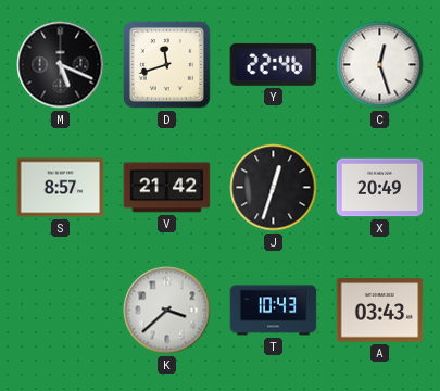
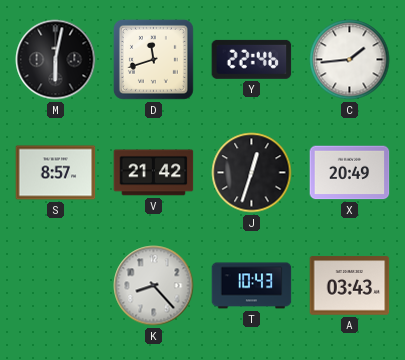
M: 5:19 -> 6:02
C: 12:27 -> 1:44
K: 3:38 -> 8:23
